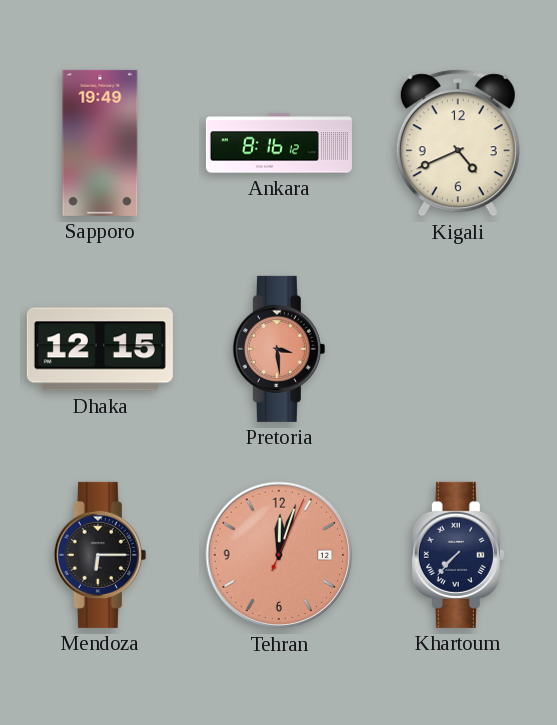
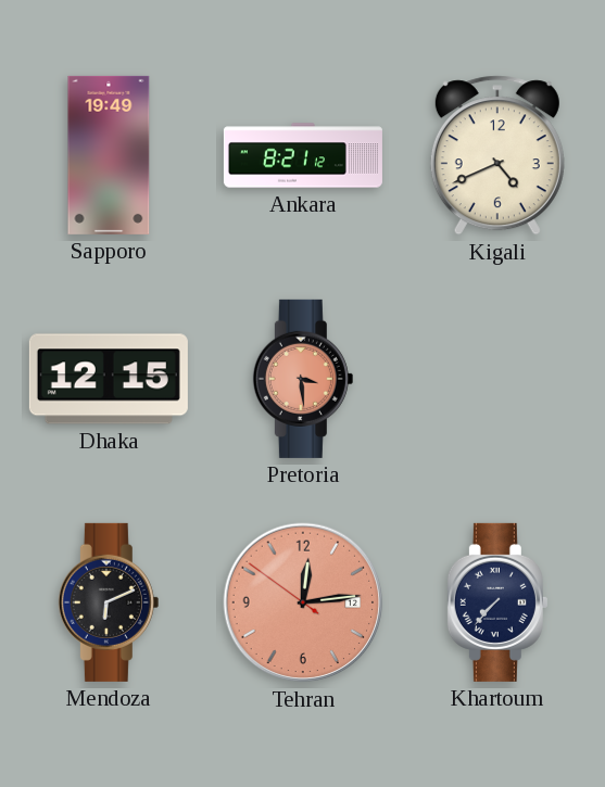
Ankara: 8:16 -> 8:21
Mendoza: 6:15 -> 6:11
Tehran: 12:03 -> 12:13
